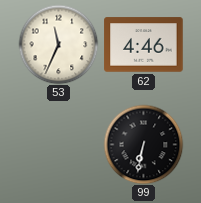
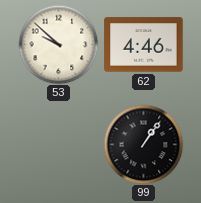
53: 11:34 -> 9:52
99: 6:32 -> 1:06
